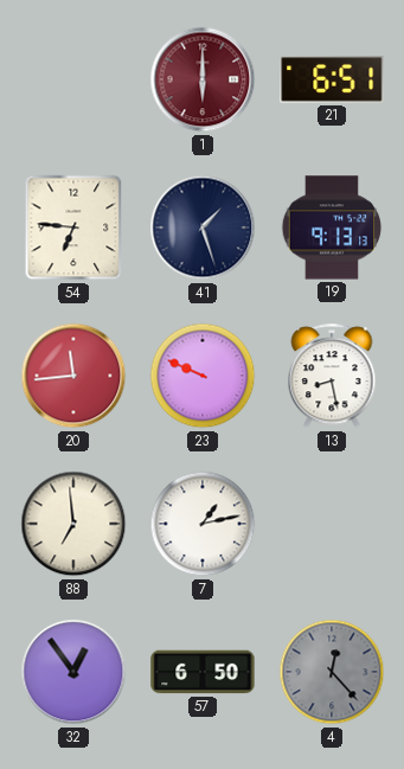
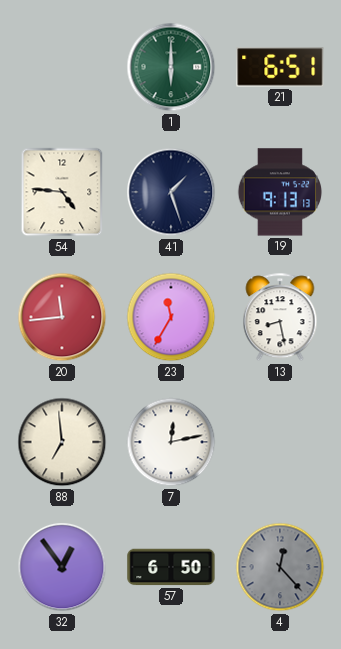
1 dial: burgundy -> green
54: 6:46 -> 4:46
23: 9:49 -> 11:35
7: 1:13 -> 12:13
